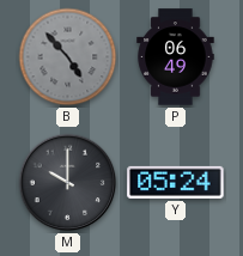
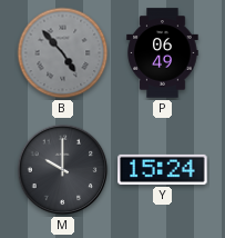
Y: 05:24 -> 15:24
